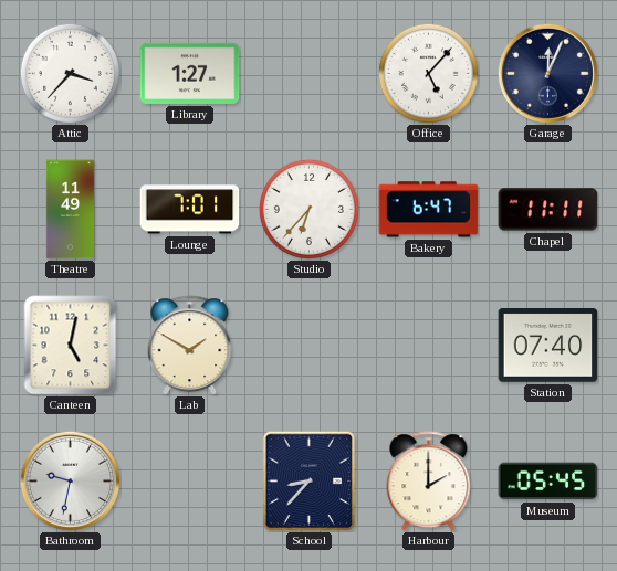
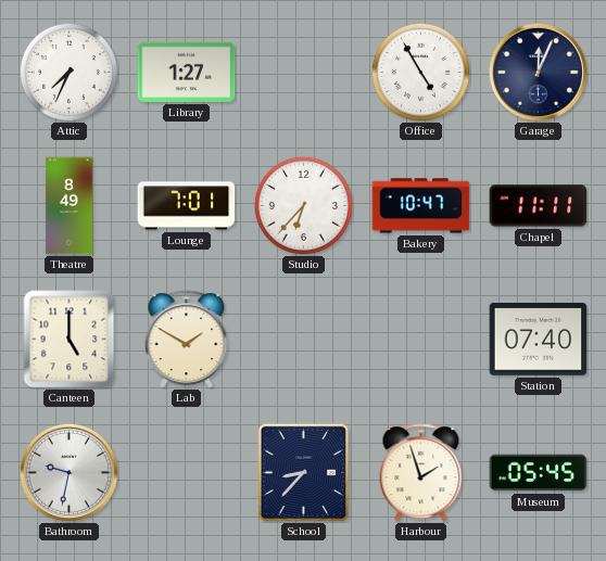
Attic: 3:37 -> 7:34
Office: 5:07 -> 4:55
Theatre: 11:49 -> 8:49
Bakery: 6:47 -> 10:47
Canteen: 5:02 -> 5:00
Harbour: 2:00 -> 1:57
